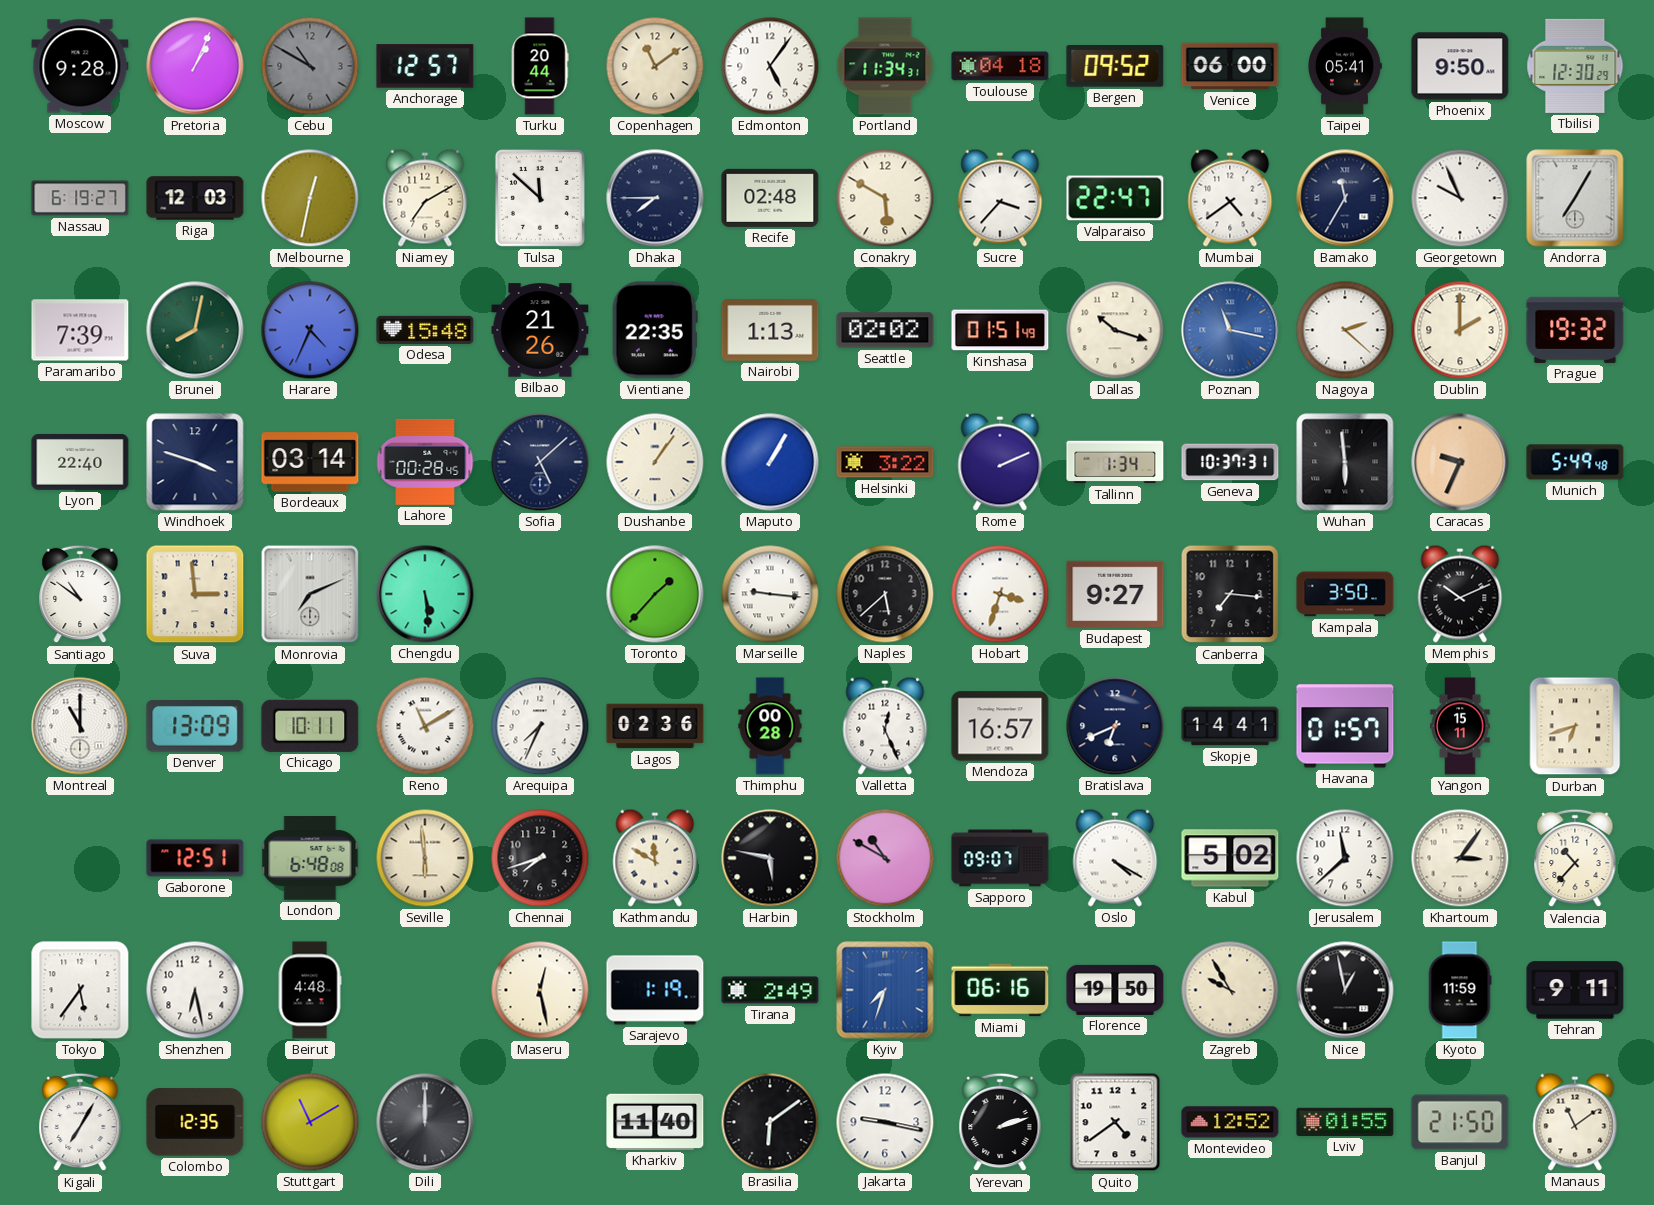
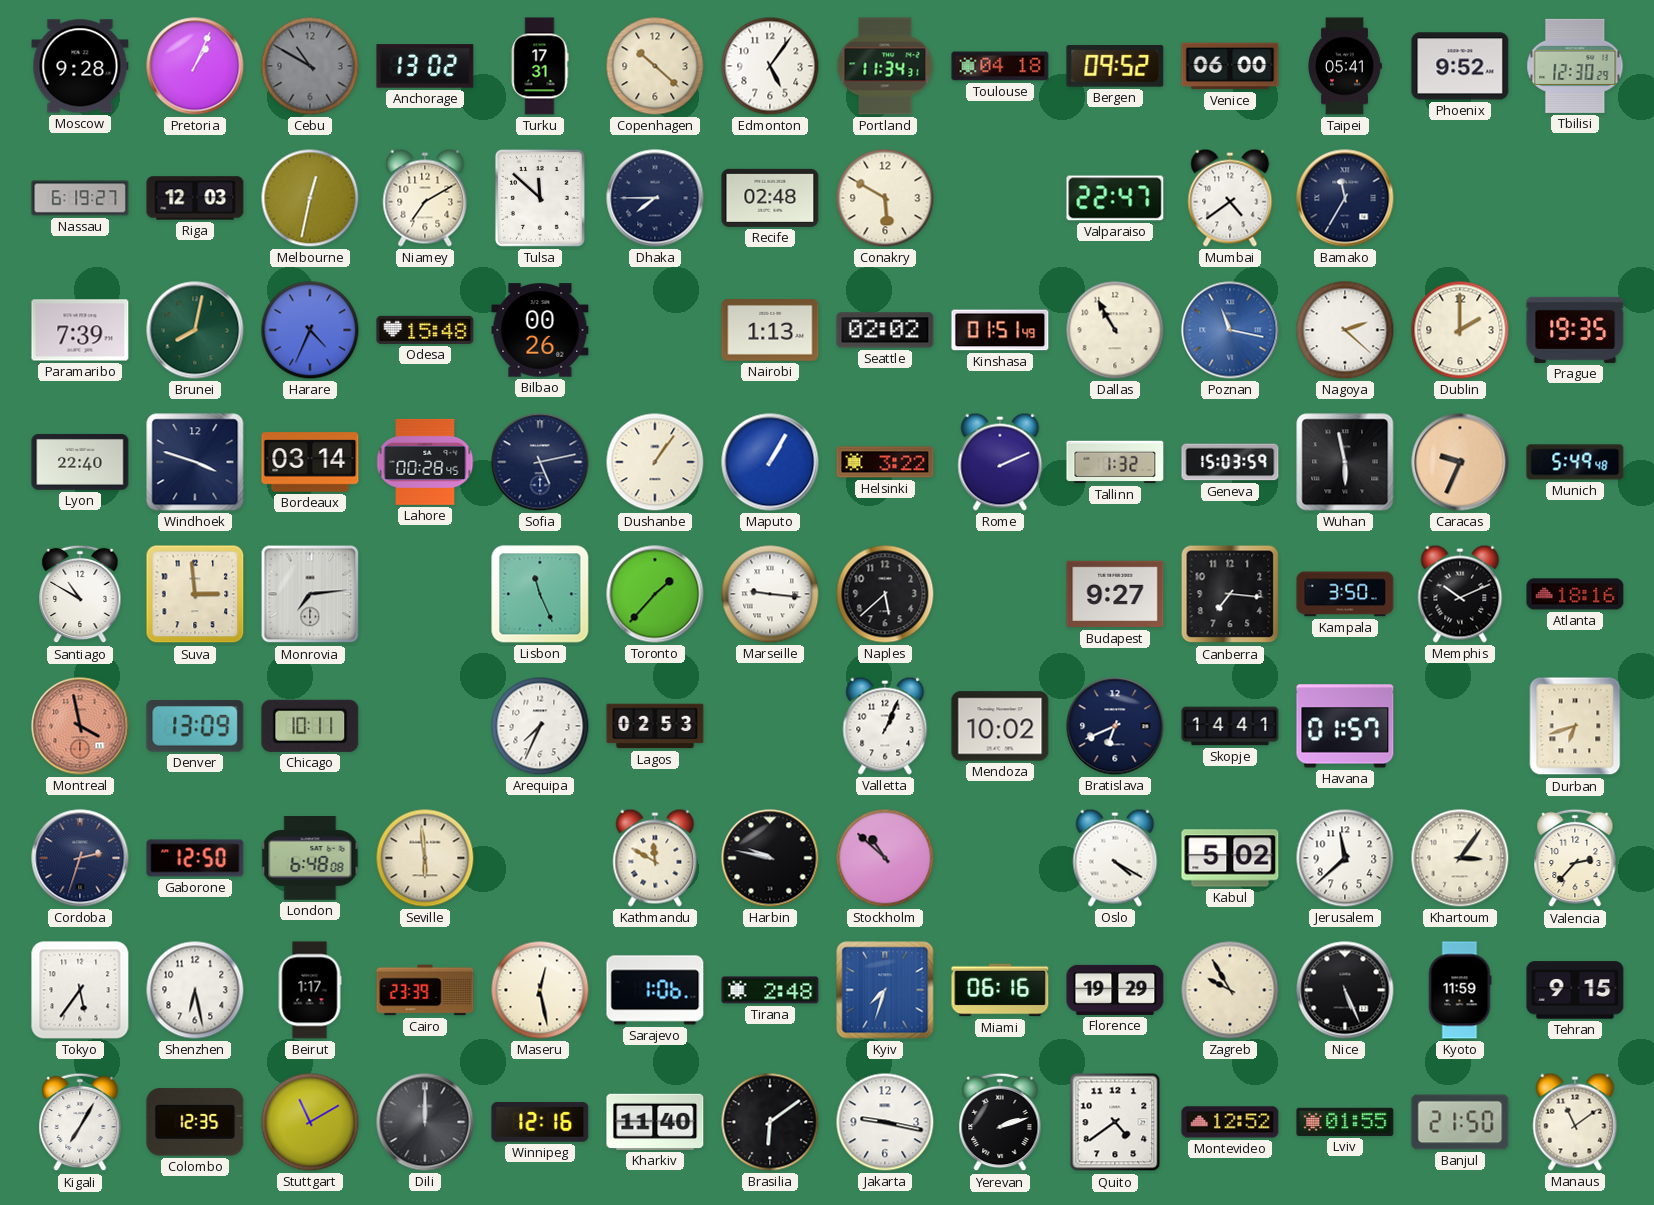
Anchorage: 12:57 -> 13:02
Turku: 20:44 -> 17:31
Copenhagen: 11:09 -> 10:22
Phoenix: 9:50 -> 9:52
Sucre: 3:37 -> none
Georgetown: 9:56 -> none
Andorra: 7:05 -> none
Bilbao: 21:26 -> 00:26
Vientiane: 22:35 -> none
Dallas: 10:18 -> 10:55
Prague: 19:32 -> 19:35
Sofia: 5:08 -> 5:13
Tallinn: 1:34 -> 1:32
Geneva: 10:37 -> 15:03
Wuhan: 5:59 -> 5:58
Santiago: 10:51 -> 10:50
Monrovia: 7:11 -> 7:14
Chengdu: 5:29 -> none
Lisbon: none -> 11:26
Hobart: 3:33 -> none
Atlanta: none -> 18:16
Montreal: 11:00 -> 3:58
Montreal dial: white -> salmon
Reno: 11:10 -> none
Lagos: 02:36 -> 02:53
Thimphu: 00:28 -> none
Valletta: 12:26 -> 1:04
Mendoza: 16:57 -> 10:02
Yangon: 15:11 -> none
Cordoba: none -> 2:33
Gaborone: 12:51 -> 12:50
Chennai: 7:42 -> none
Harbin: 5:47 -> 9:47
Stockholm: 10:50 -> 10:52
Sapporo: 09:07 -> none
Valencia: 10:37 -> 2:37
Beirut: 4:48 -> 1:17
Cairo: none -> 23:39
Sarajevo: 1:19 -> 1:06
Tirana: 2:49 -> 2:48
Florence: 19:50 -> 19:29
Nice: 12:58 -> 5:26
Tehran: 9:11 -> 9:15
Winnipeg: none -> 12:16
